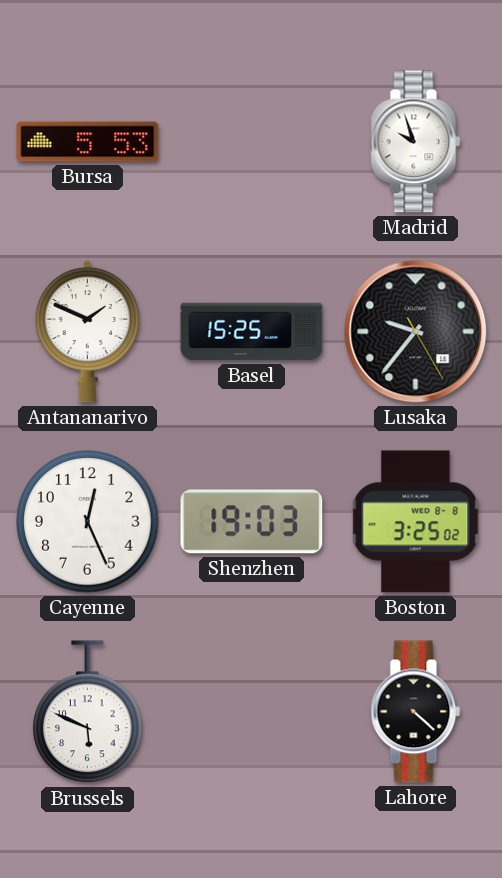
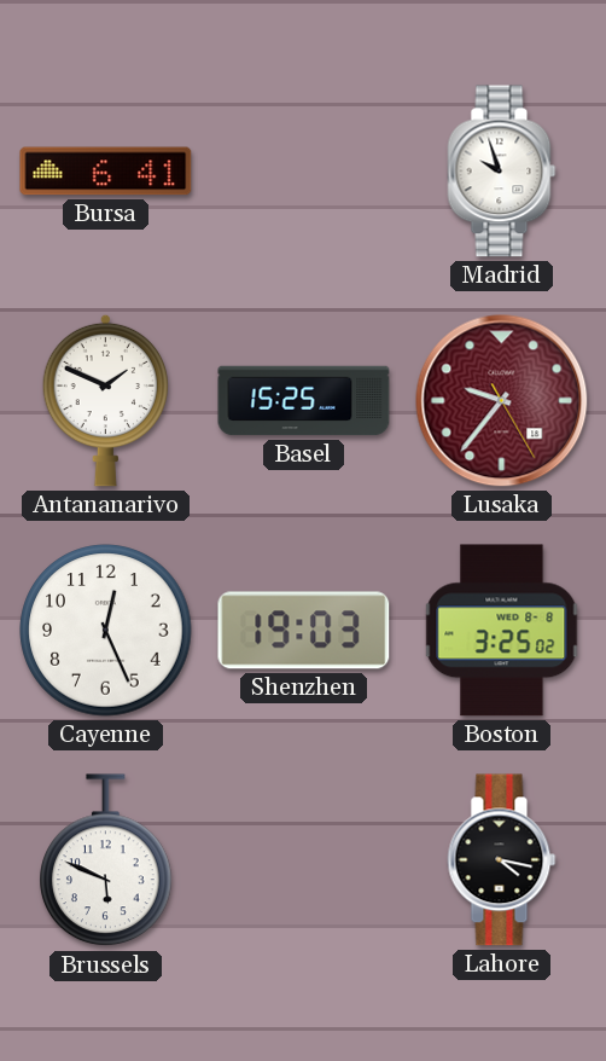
Bursa: 5:53 -> 6:41
Lusaka dial: black -> burgundy
Lahore: 4:22 -> 4:17
